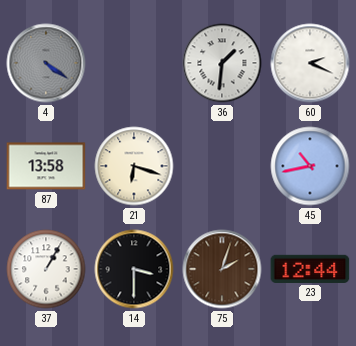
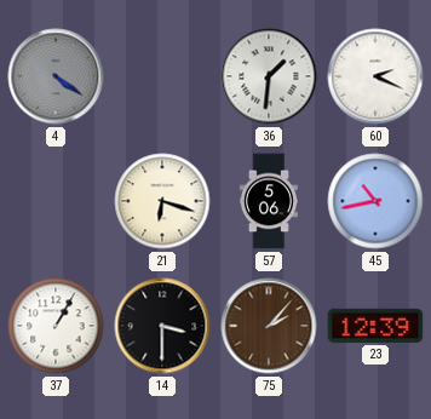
87: 13:58 -> none
57: none -> 5:06
75: 2:03 -> 2:07
23: 12:44 -> 12:39
